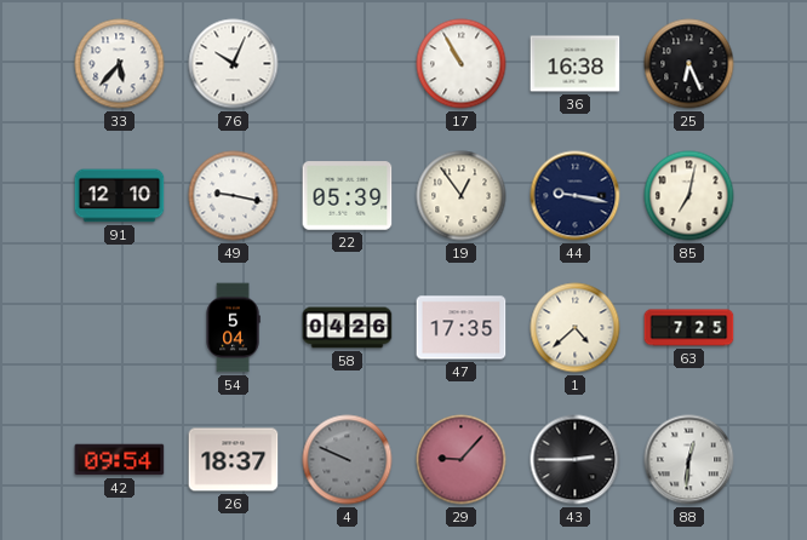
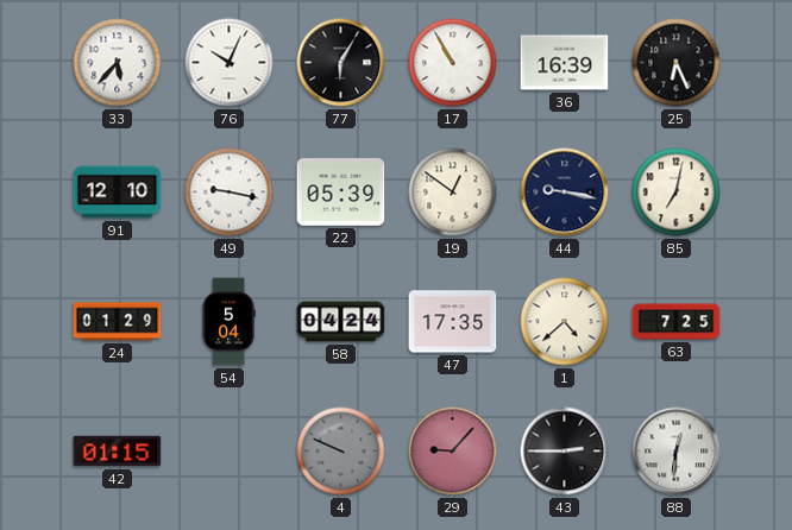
77: none -> 6:05
36: 16:38 -> 16:39
19: 12:54 -> 12:51
24: none -> 01:29
58: 04:26 -> 04:24
42: 09:54 -> 01:15
26: 18:37 -> none
